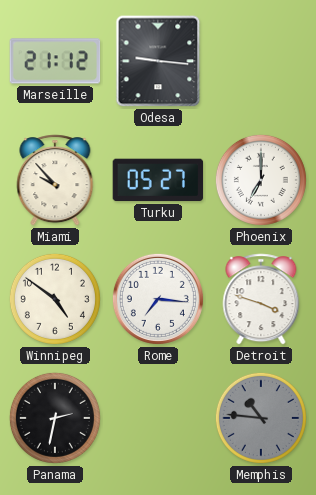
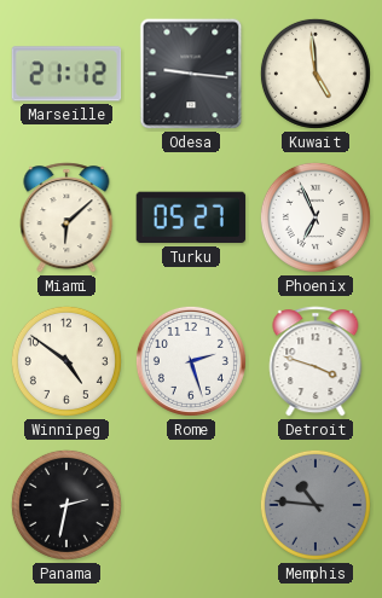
Kuwait: none -> 4:59
Miami: 9:53 -> 6:08
Phoenix: 7:00 -> 6:56
Rome: 7:16 -> 2:27
